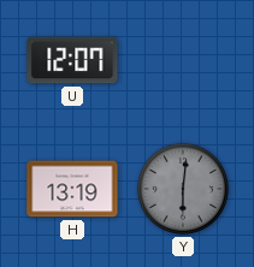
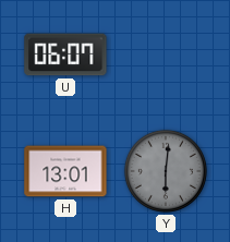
U: 12:07 -> 06:07
H: 13:19 -> 13:01
